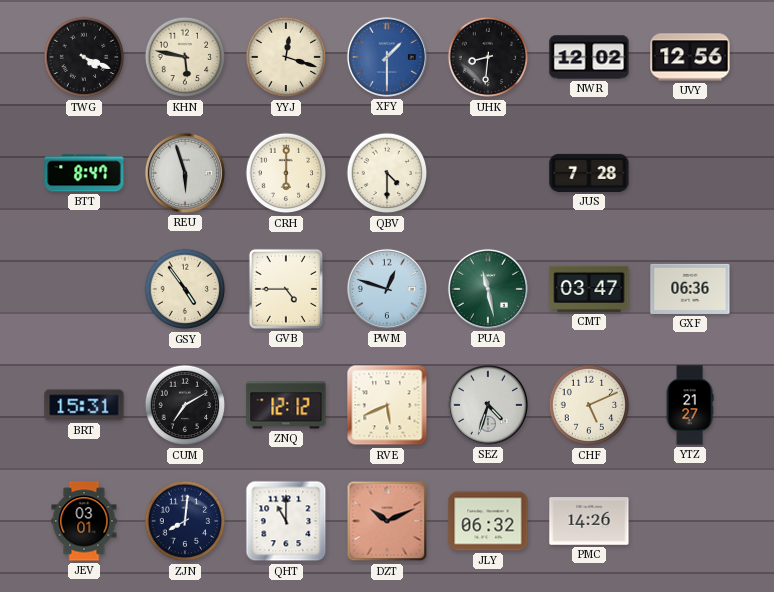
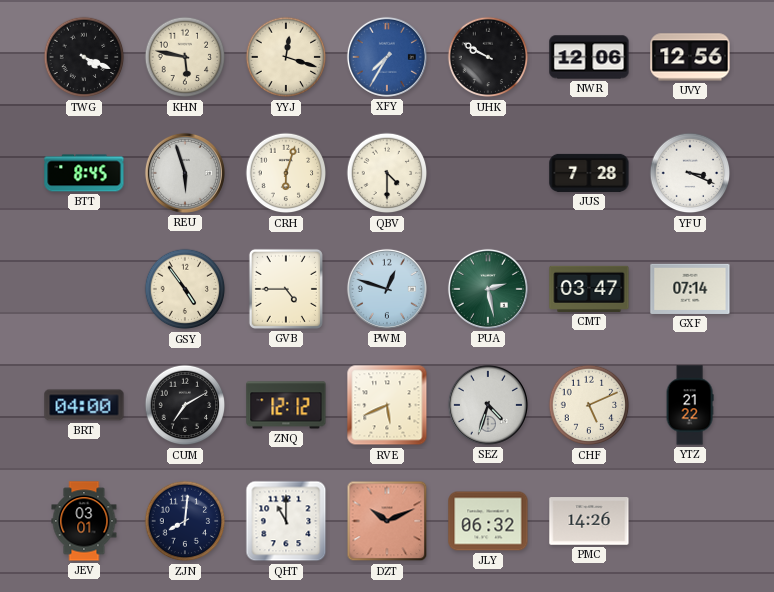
XFY: 1:30 -> 7:35
UHK: 8:31 -> 9:50
NWR: 12:02 -> 12:06
BTT: 8:47 -> 8:45
CRH: 6:00 -> 6:03
YFU: none -> 3:19
PUA: 11:28 -> 2:28
GXF: 06:36 -> 07:14
BRT: 15:31 -> 04:00
YTZ: 21:27 -> 21:22
